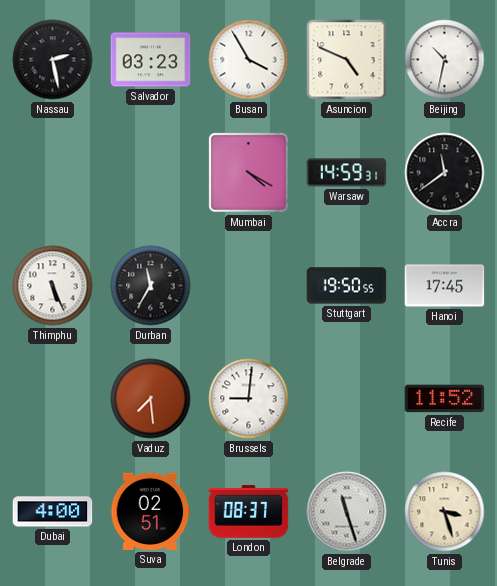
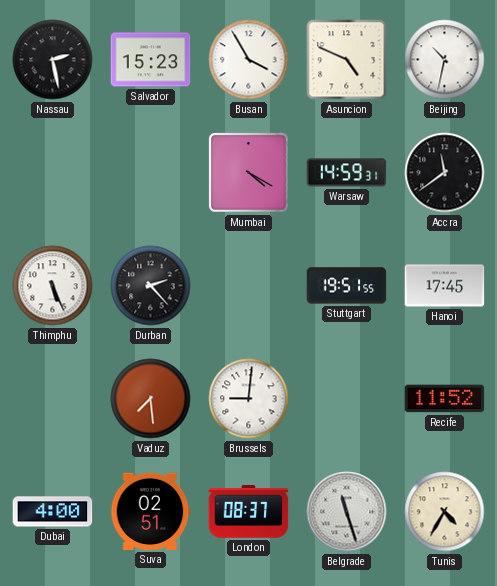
Salvador: 03:23 -> 15:23
Durban: 11:35 -> 2:23
Stuttgart: 19:50 -> 19:51
Tunis: 3:27 -> 4:35
